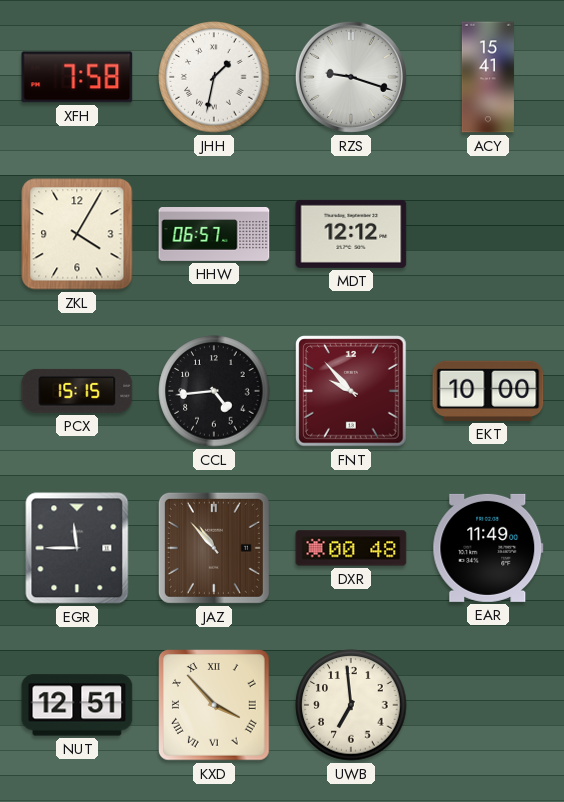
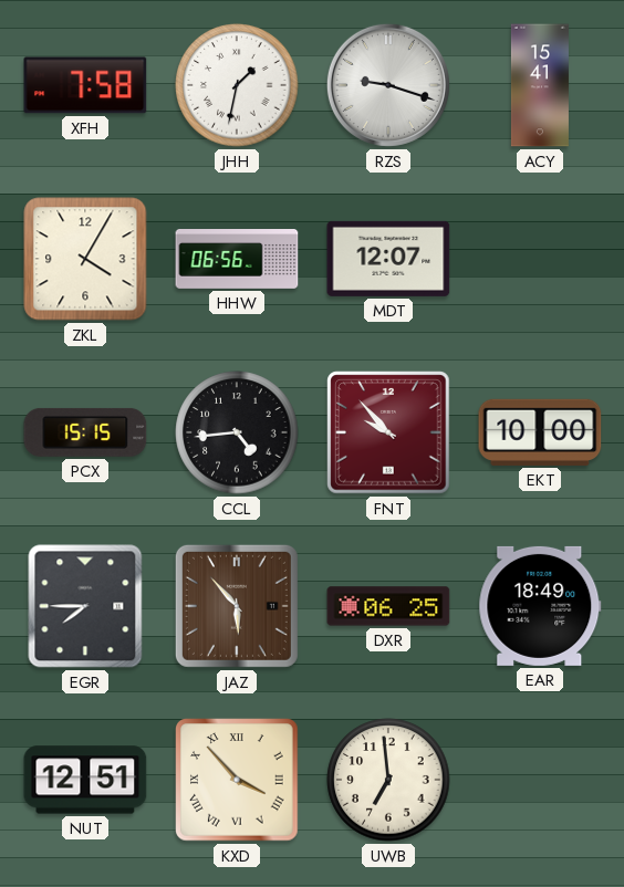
HHW: 06:57 -> 06:56
MDT: 12:12 -> 12:07
EGR: 11:45 -> 7:45
JAZ: 10:53 -> 5:53
DXR: 00:48 -> 06:25
EAR: 11:49 -> 18:49
